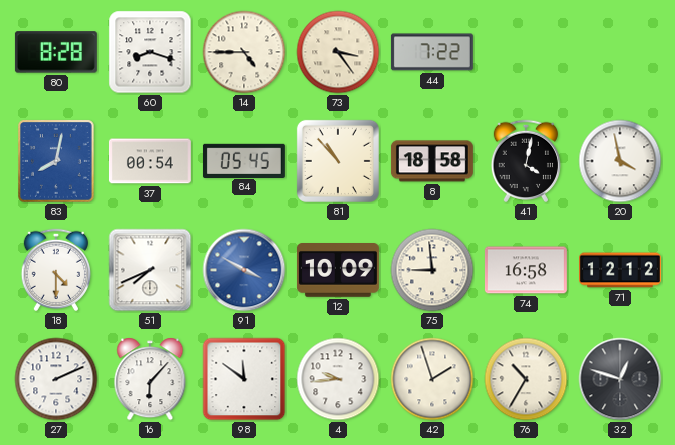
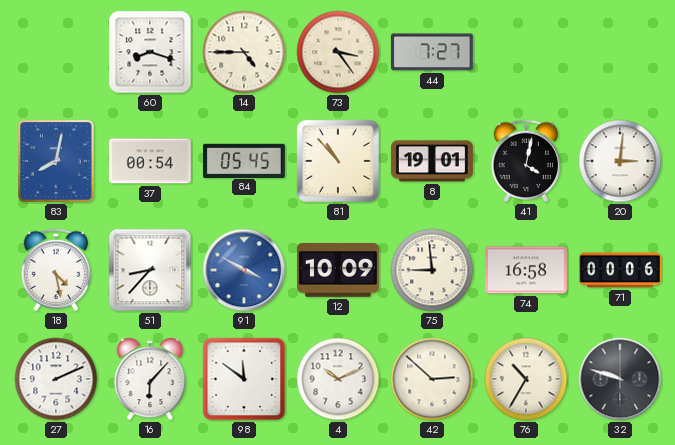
80: 8:28 -> none
44: 7:22 -> 7:27
8: 18:58 -> 19:01
20: 3:58 -> 3:01
18: 4:30 -> 4:28
51: 7:41 -> 8:37
71: 12:12 -> 00:06
4: 9:44 -> 10:11
42: 1:57 -> 2:52
32: 12:48 -> 9:48
